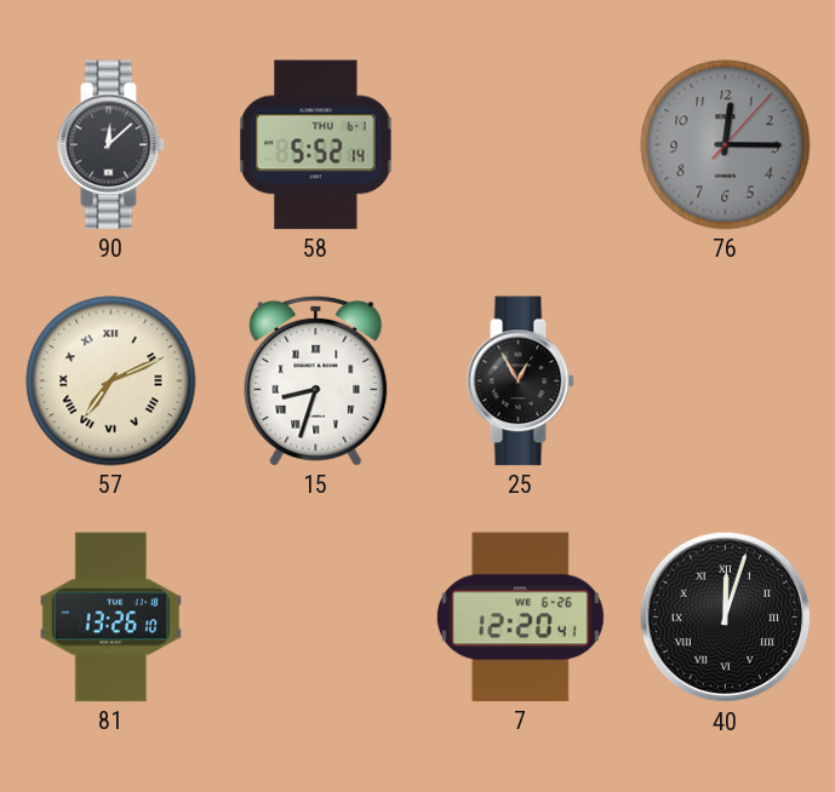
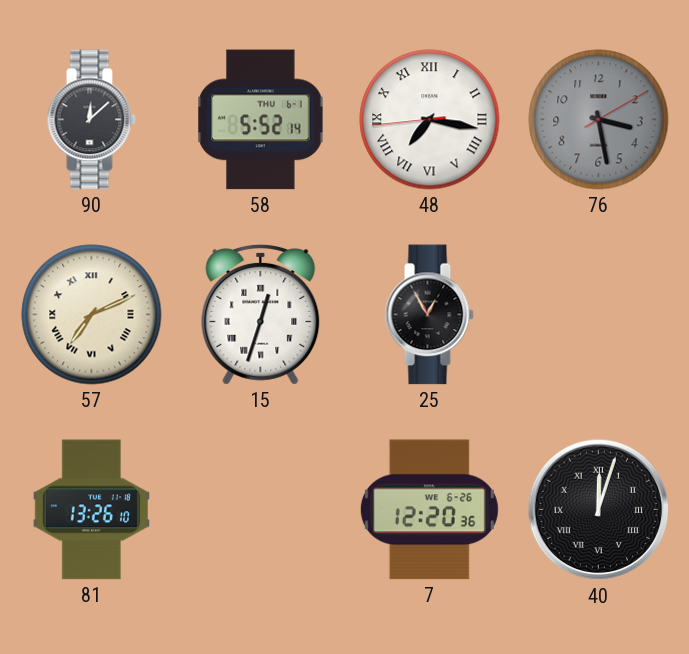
48: none -> 7:16
76: 12:15 -> 3:28
15: 8:33 -> 12:33
7: 12:20:41 -> 12:20:36
